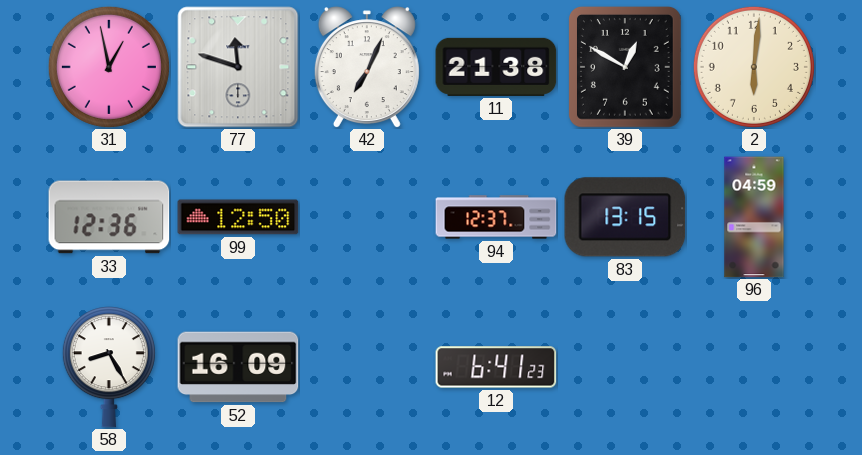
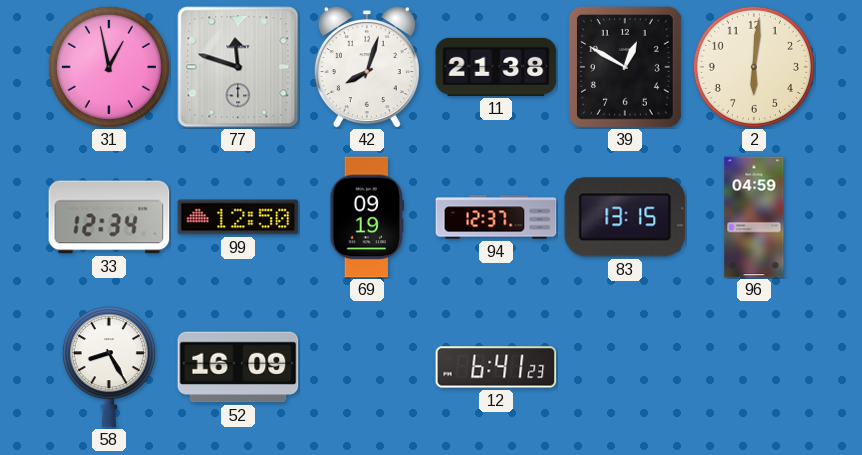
42: 7:04 -> 8:03
33: 12:36 -> 12:34
69: none -> 09:19
